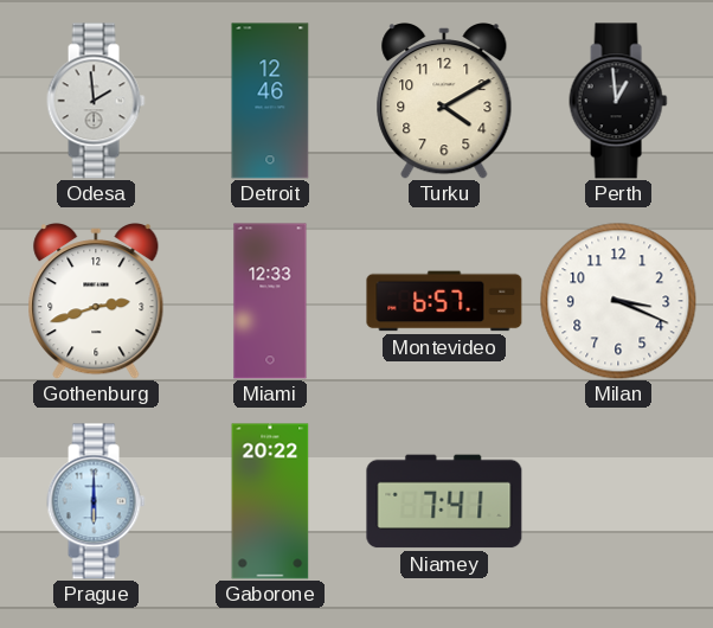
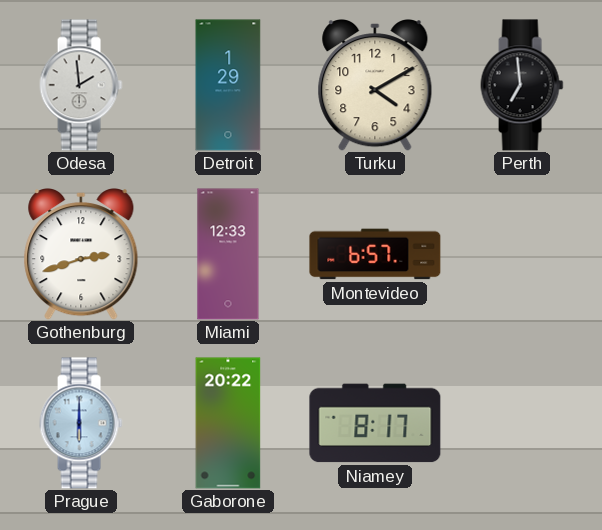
Detroit: 12:46 -> 1:29
Perth: 12:59 -> 6:59
Milan: 3:19 -> none
Niamey: 7:41 -> 8:17
